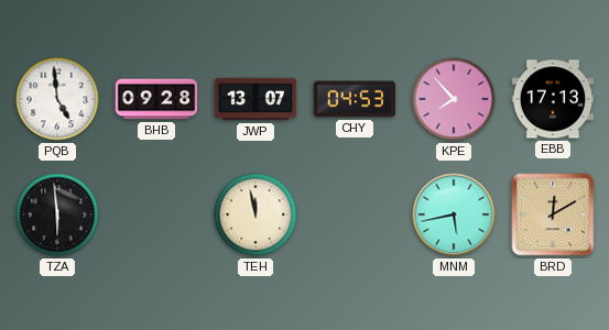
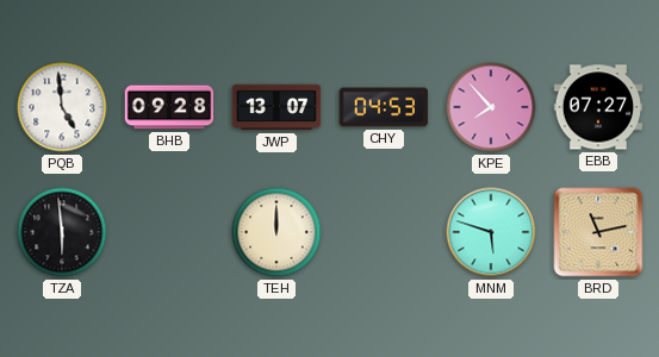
EBB: 17:13 -> 07:27
TEH: 11:58 -> 12:00
MNM: 5:43 -> 5:48
BRD: 12:10 -> 11:13
